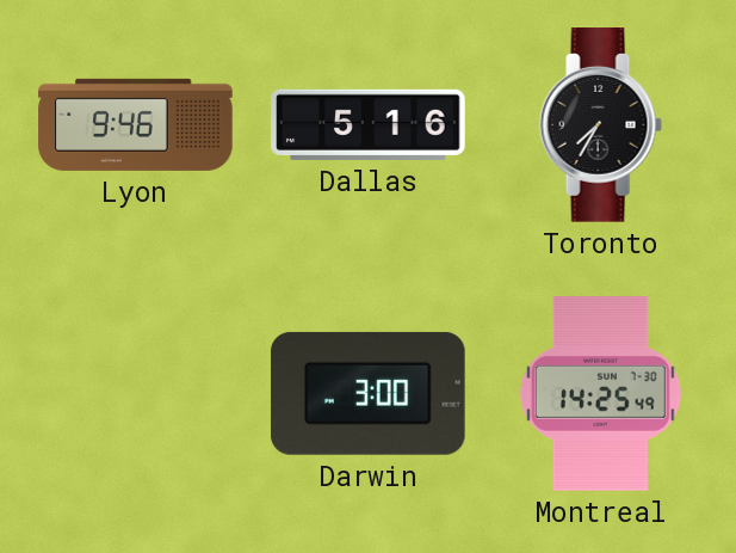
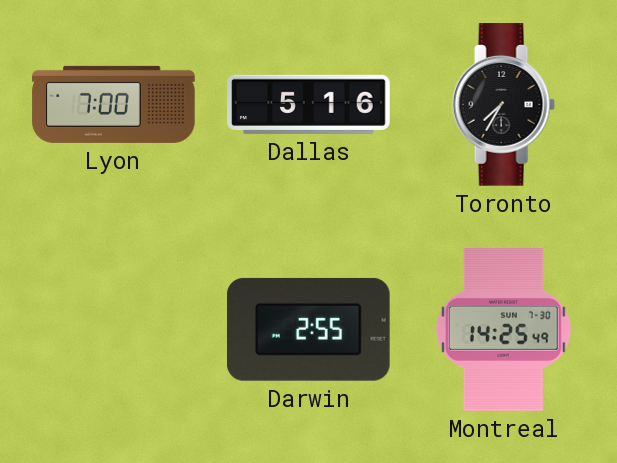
Lyon: 9:46 -> 7:00
Darwin: 3:00 -> 2:55
